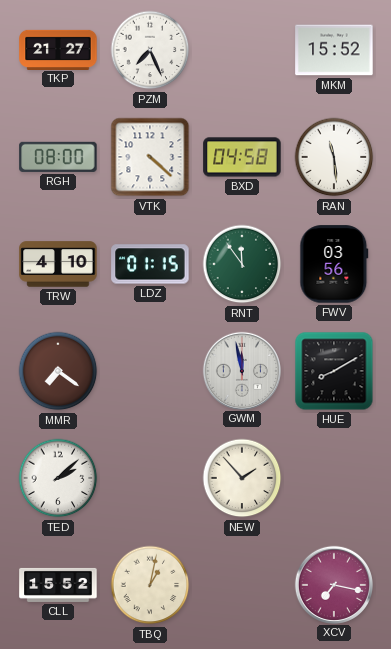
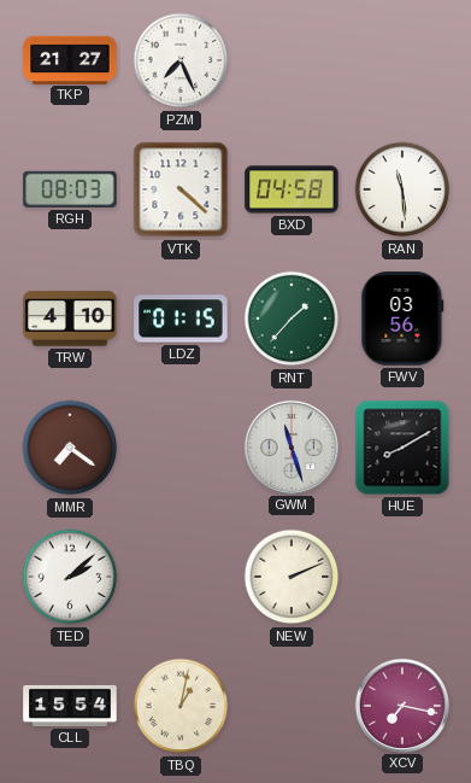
MKM: 15:52 -> none
RGH: 08:00 -> 08:03
RNT: 11:54 -> 1:37
GWM: 11:58 -> 11:27
NEW: 1:53 -> 2:11
CLL: 15:52 -> 15:54
